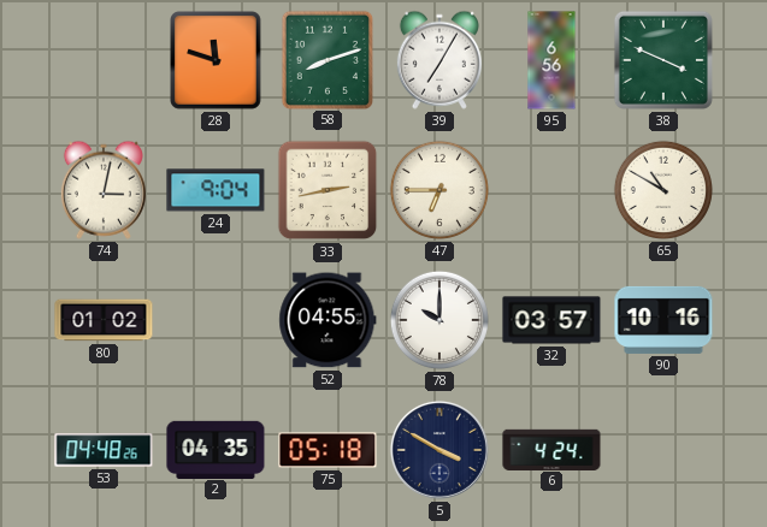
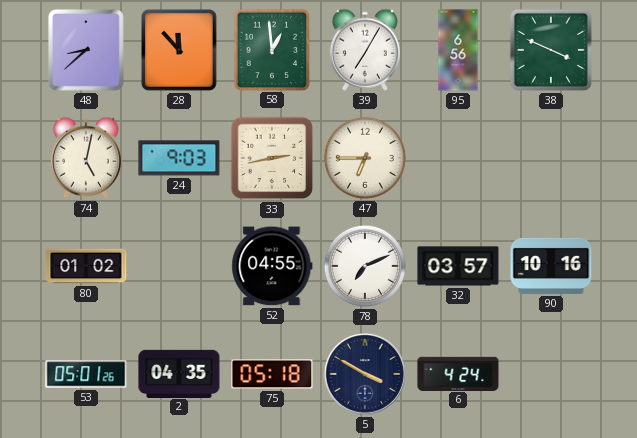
48: none -> 8:38
28: 11:48 -> 11:53
58: 8:12 -> 12:59
74: 3:02 -> 5:02
24: 9:04 -> 9:03
65: 10:50 -> none
78: 10:00 -> 7:11
53: 04:48 -> 05:01
